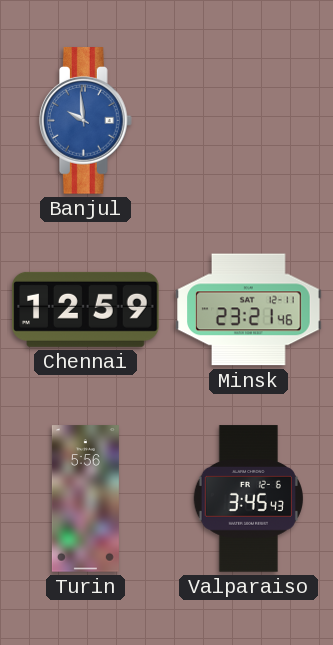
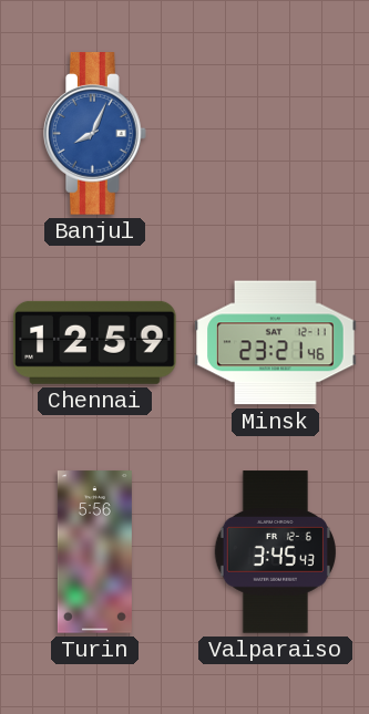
Banjul: 9:59 -> 8:04
